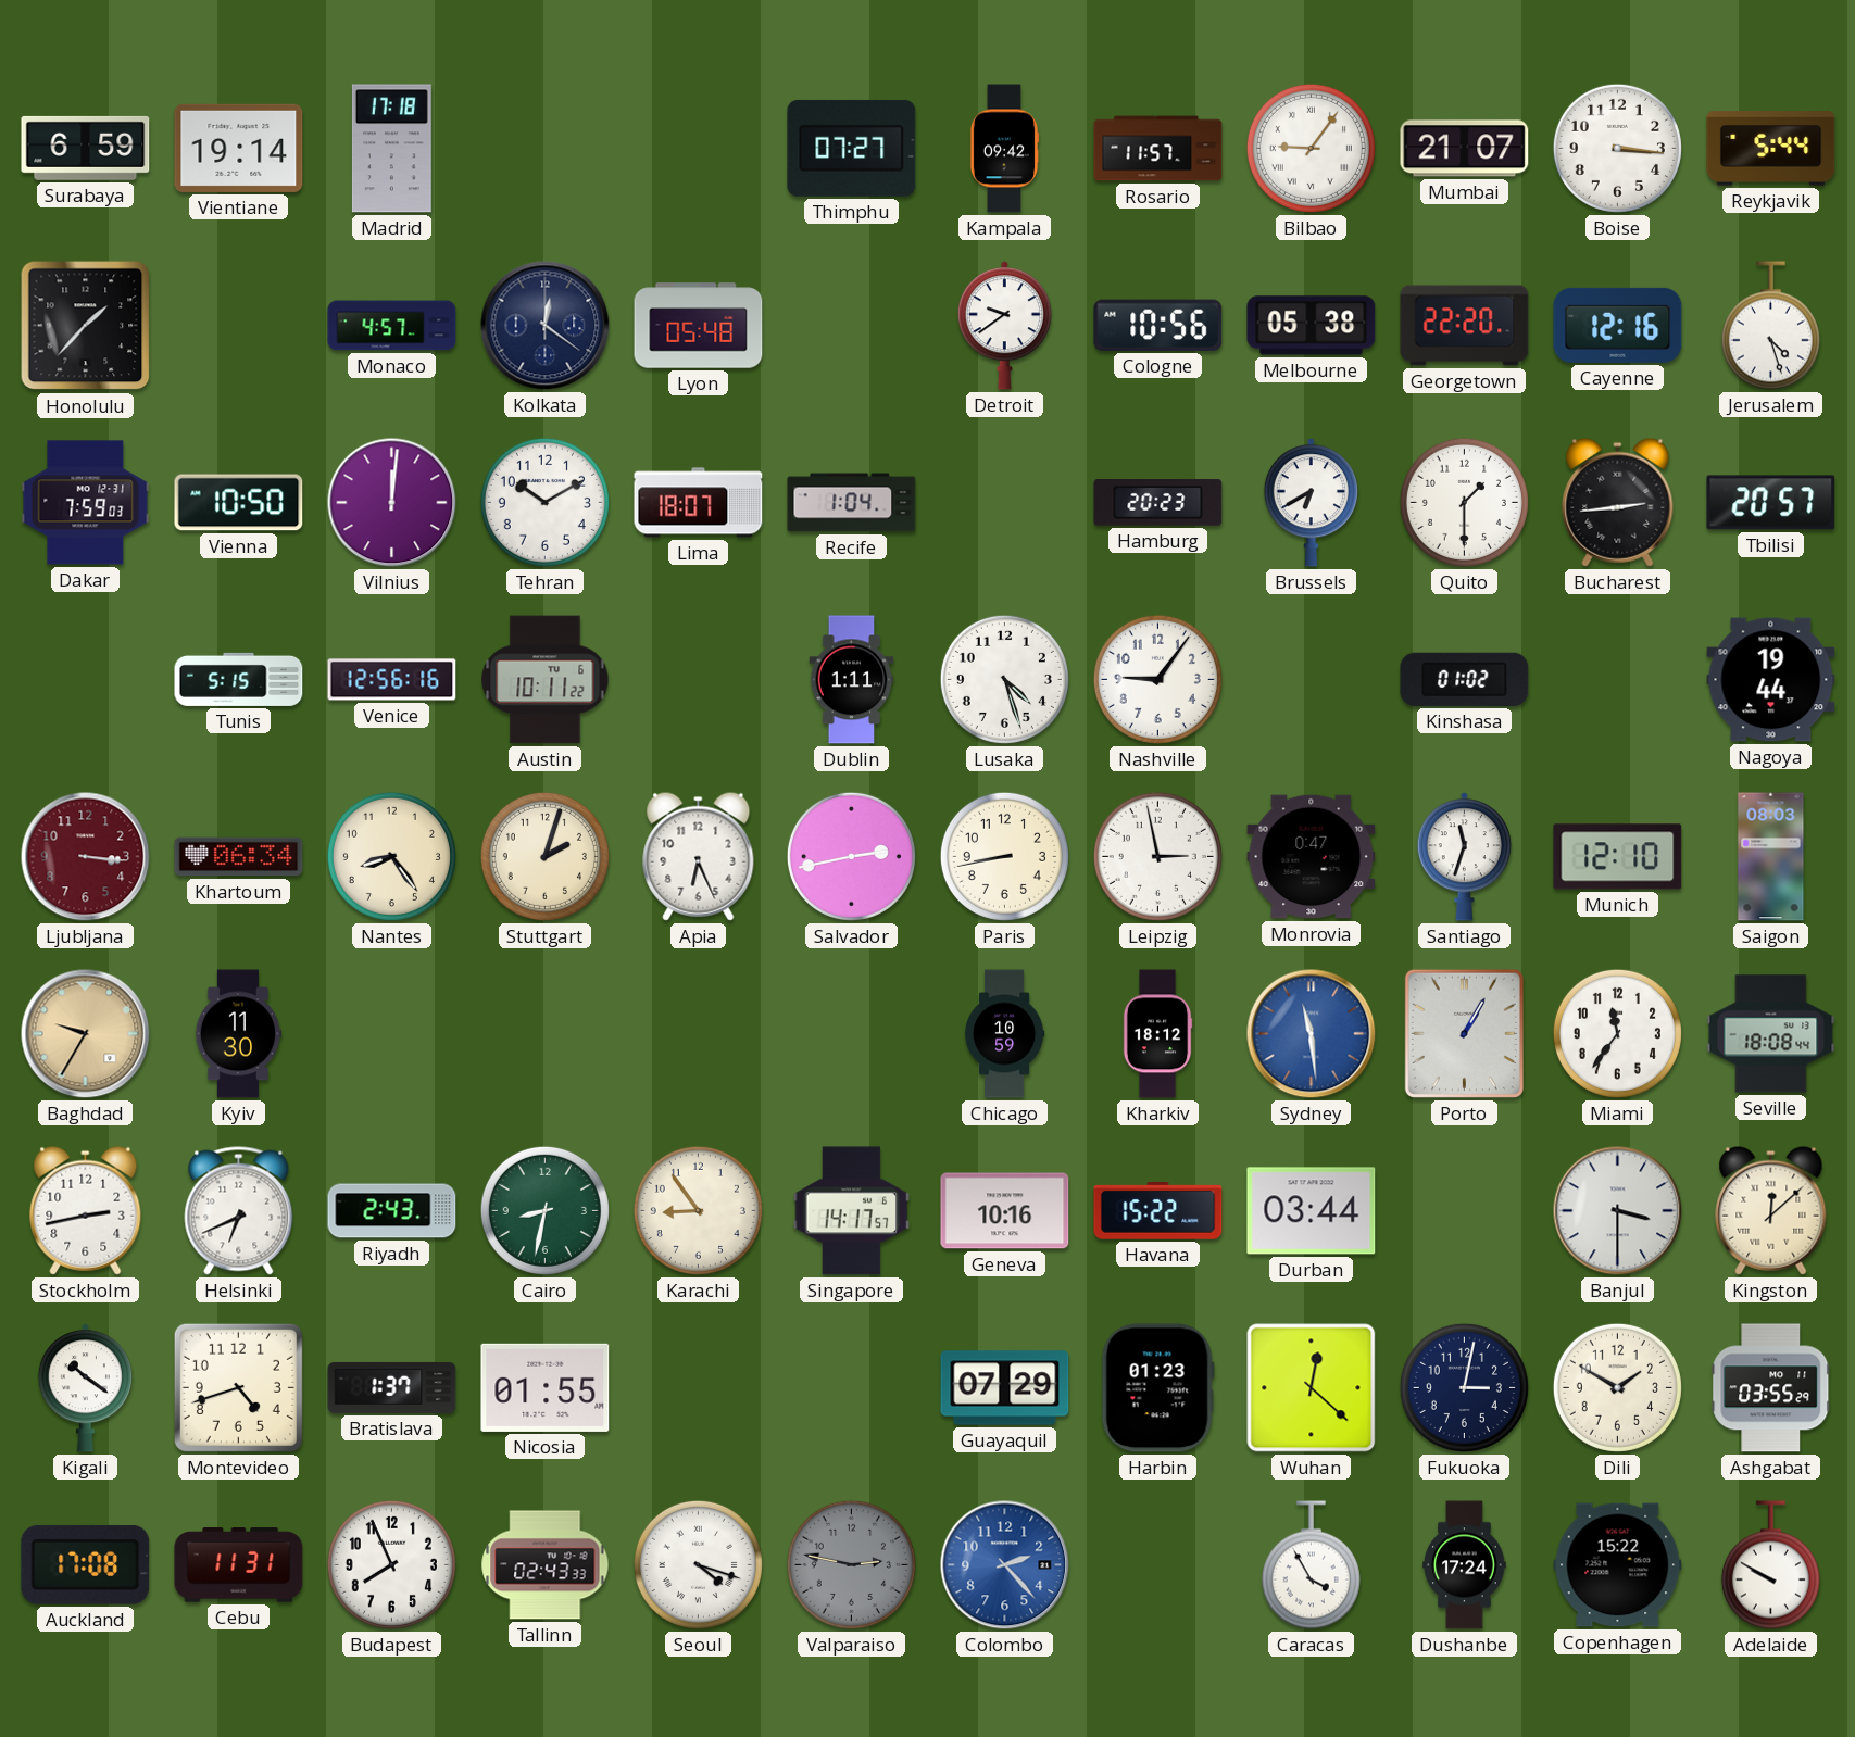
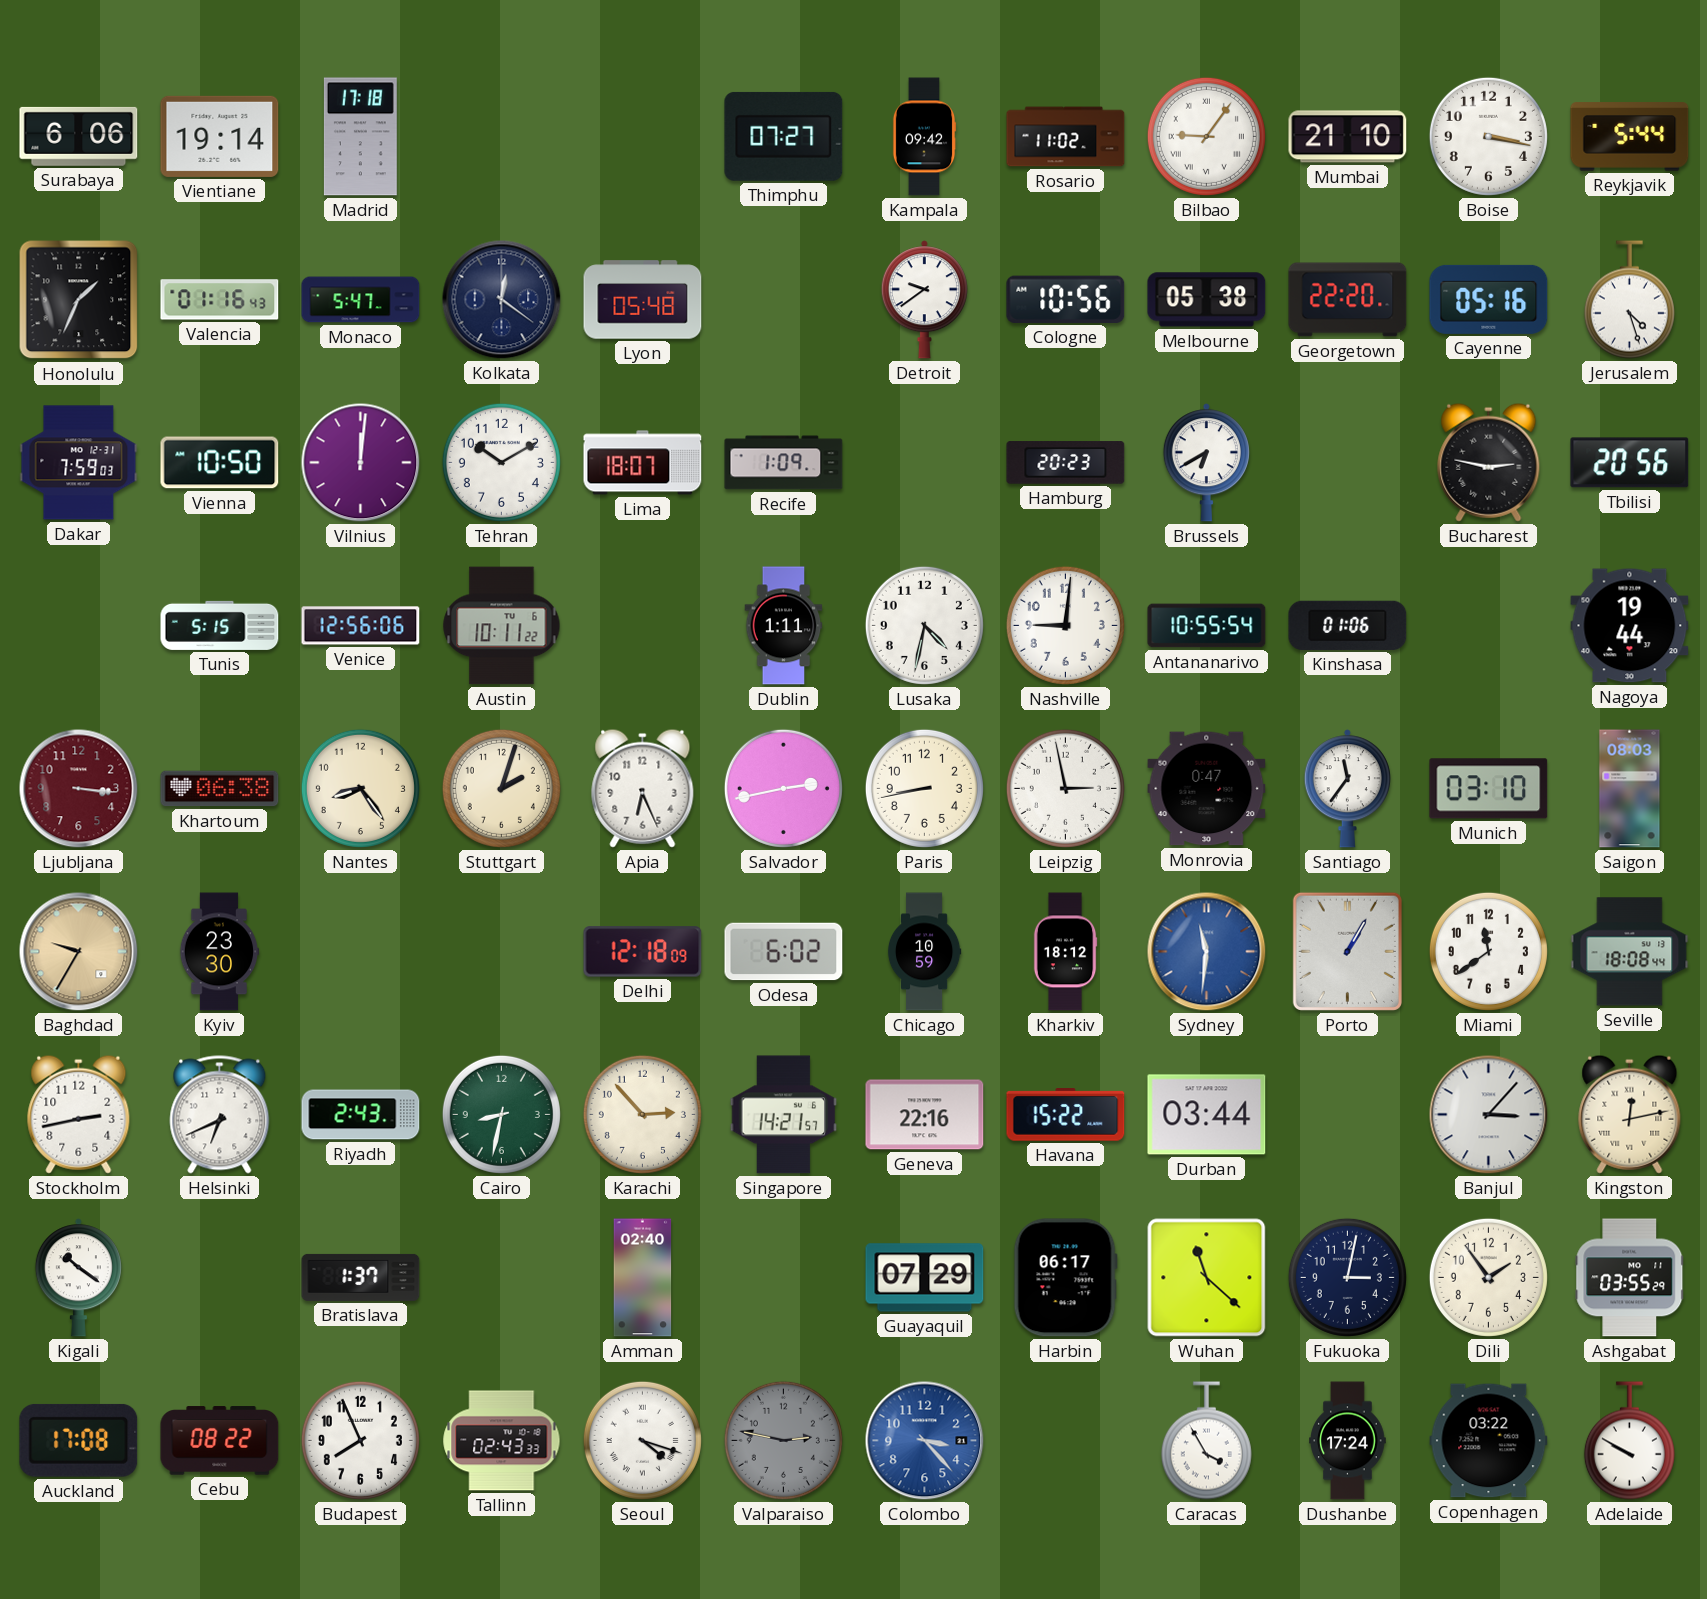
Surabaya: 6:59 -> 6:06
Rosario: 11:57 -> 11:02
Mumbai: 21:07 -> 21:10
Boise: 3:16 -> 3:17
Honolulu: 1:37 -> 1:34
Valencia: none -> 01:16
Monaco: 4:57 -> 5:47
Cayenne: 12:16 -> 05:16
Recife: 1:04 -> 1:09
Quito: 1:30 -> none
Bucharest: 2:44 -> 2:47
Tbilisi: 20:57 -> 20:56
Venice: 12:56:16 -> 12:56:06
Lusaka: 4:27 -> 4:32
Nashville: 9:06 -> 9:01
Antananarivo: none -> 10:55
Kinshasa: 01:02 -> 01:06
Khartoum: 06:34 -> 06:38
Santiago: 11:33 -> 11:36
Munich: 12:10 -> 03:10
Kyiv: 11:30 -> 23:30
Delhi: none -> 12:18
Odesa: none -> 6:02
Sydney: 11:29 -> 11:31
Miami: 11:36 -> 11:39
Karachi: 8:54 -> 2:53
Singapore: 14:17 -> 14:21
Geneva: 10:16 -> 22:16
Banjul: 3:30 -> 3:07
Kingston: 12:08 -> 12:13
Montevideo: 4:42 -> none
Nicosia: 01:55 -> none
Amman: none -> 02:40
Harbin: 01:23 -> 06:17
Wuhan: 12:22 -> 11:22
Dili: 1:50 -> 1:54
Cebu: 11:31 -> 08:22
Colombo: 2:23 -> 3:23
Copenhagen: 15:22 -> 03:22
